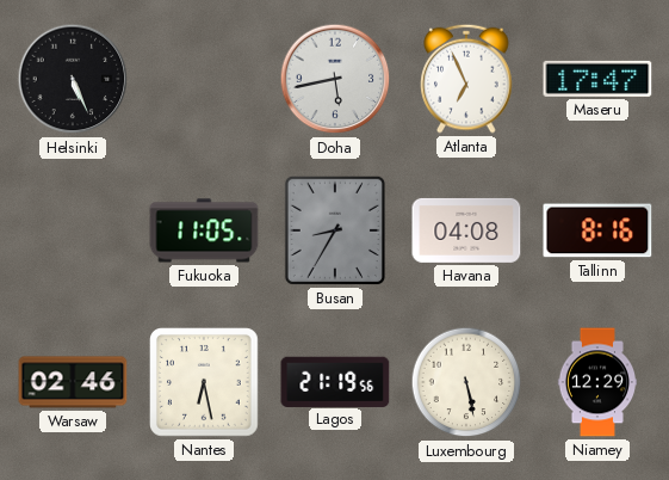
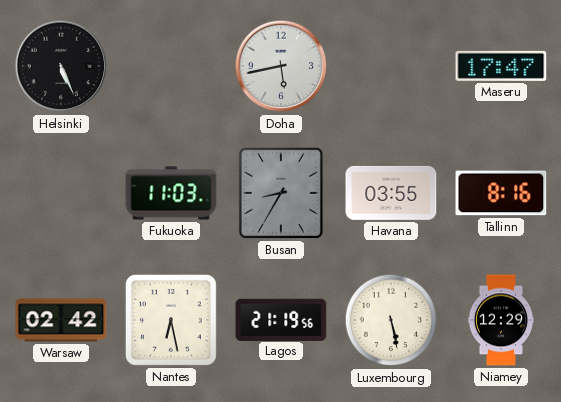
Atlanta: 6:56 -> none
Fukuoka: 11:05 -> 11:03
Havana: 04:08 -> 03:55
Warsaw: 02:46 -> 02:42
